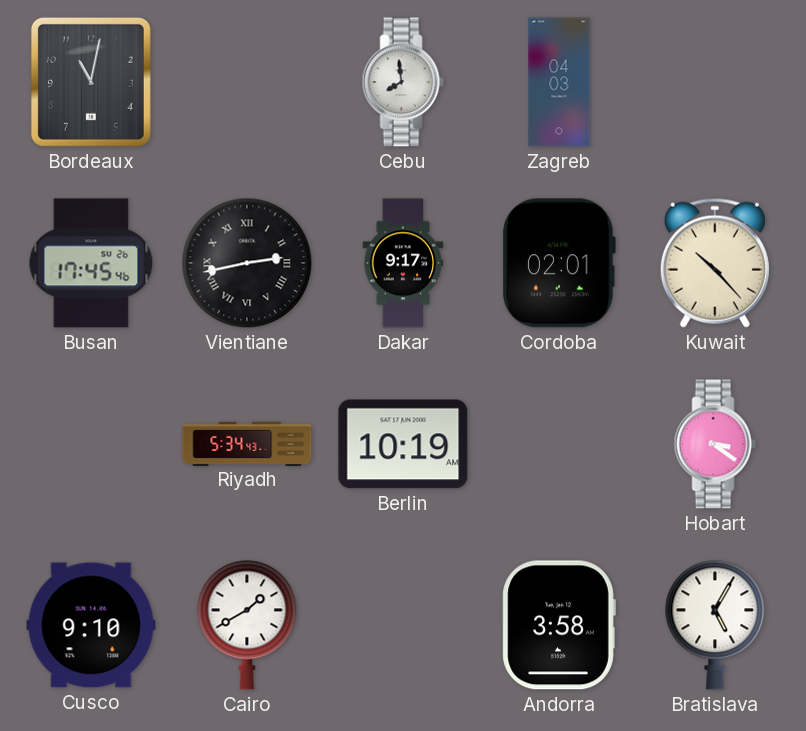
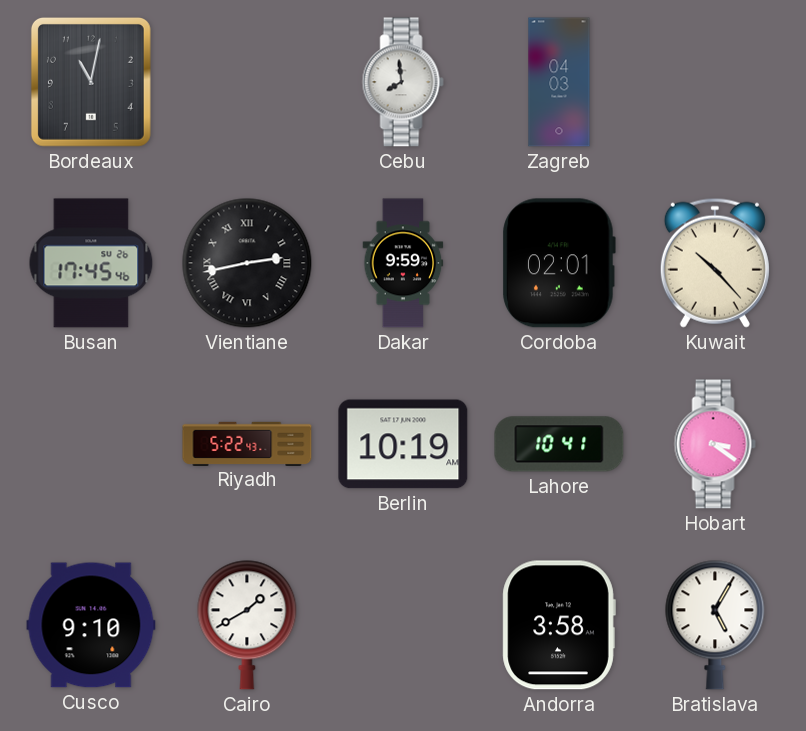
Dakar: 9:17 -> 9:59
Riyadh: 5:34 -> 5:22
Lahore: none -> 10:41
